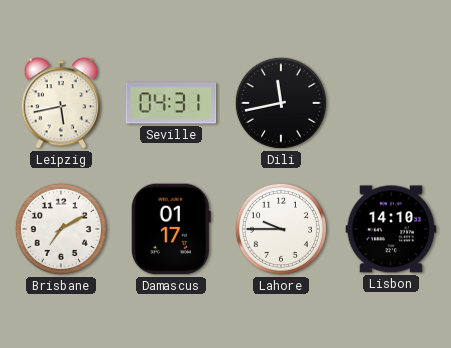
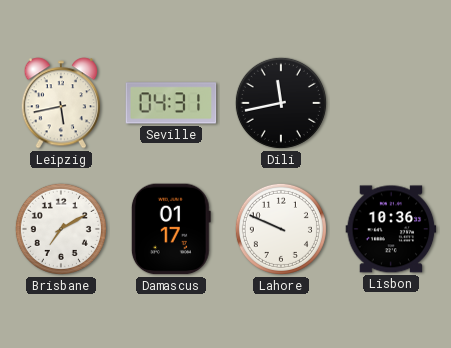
Lahore: 9:45 -> 9:49
Lisbon: 14:10 -> 10:36
